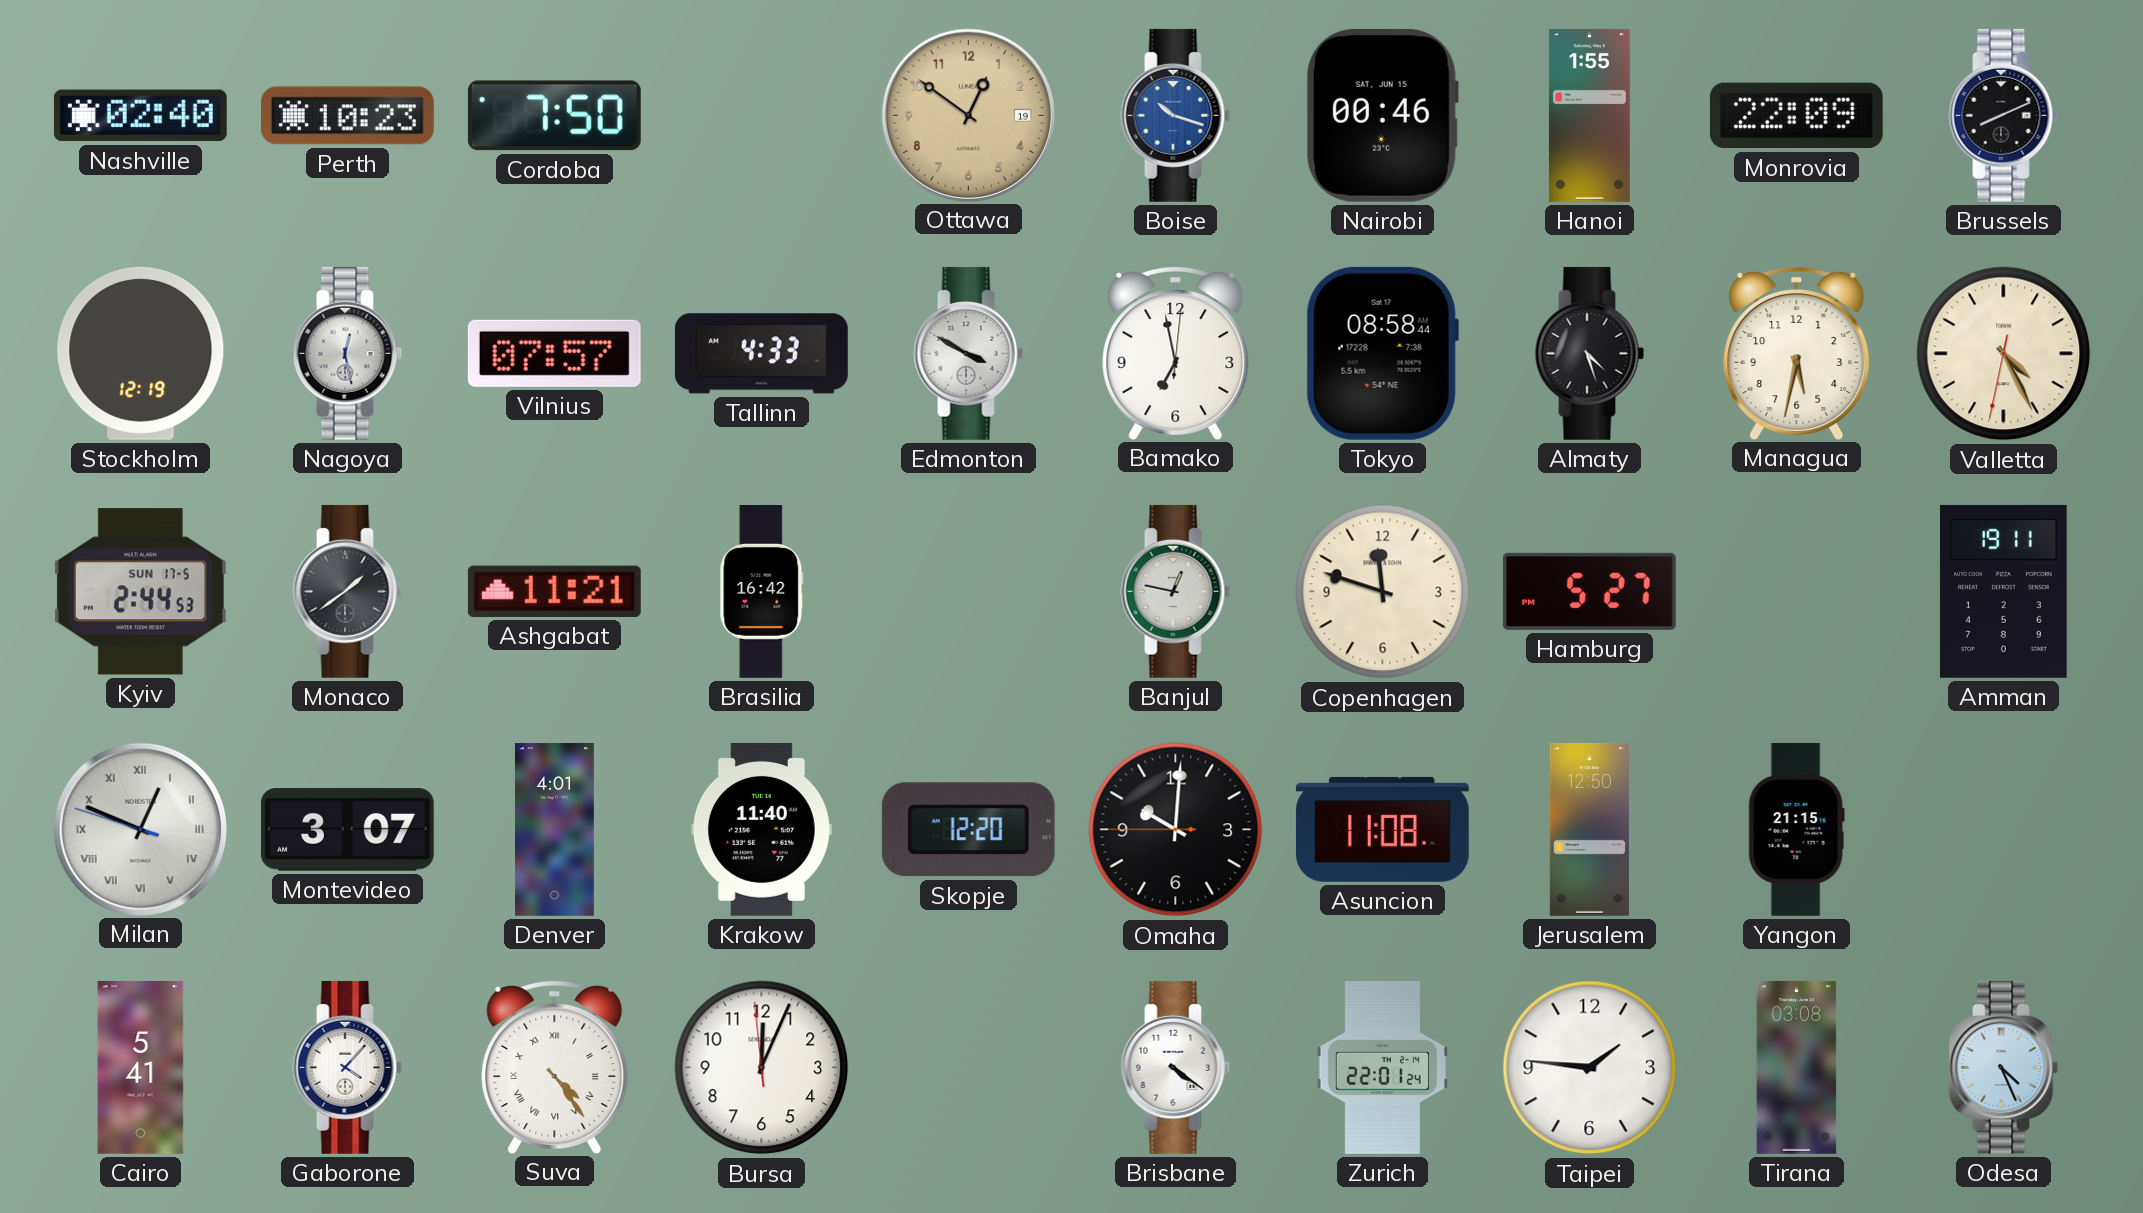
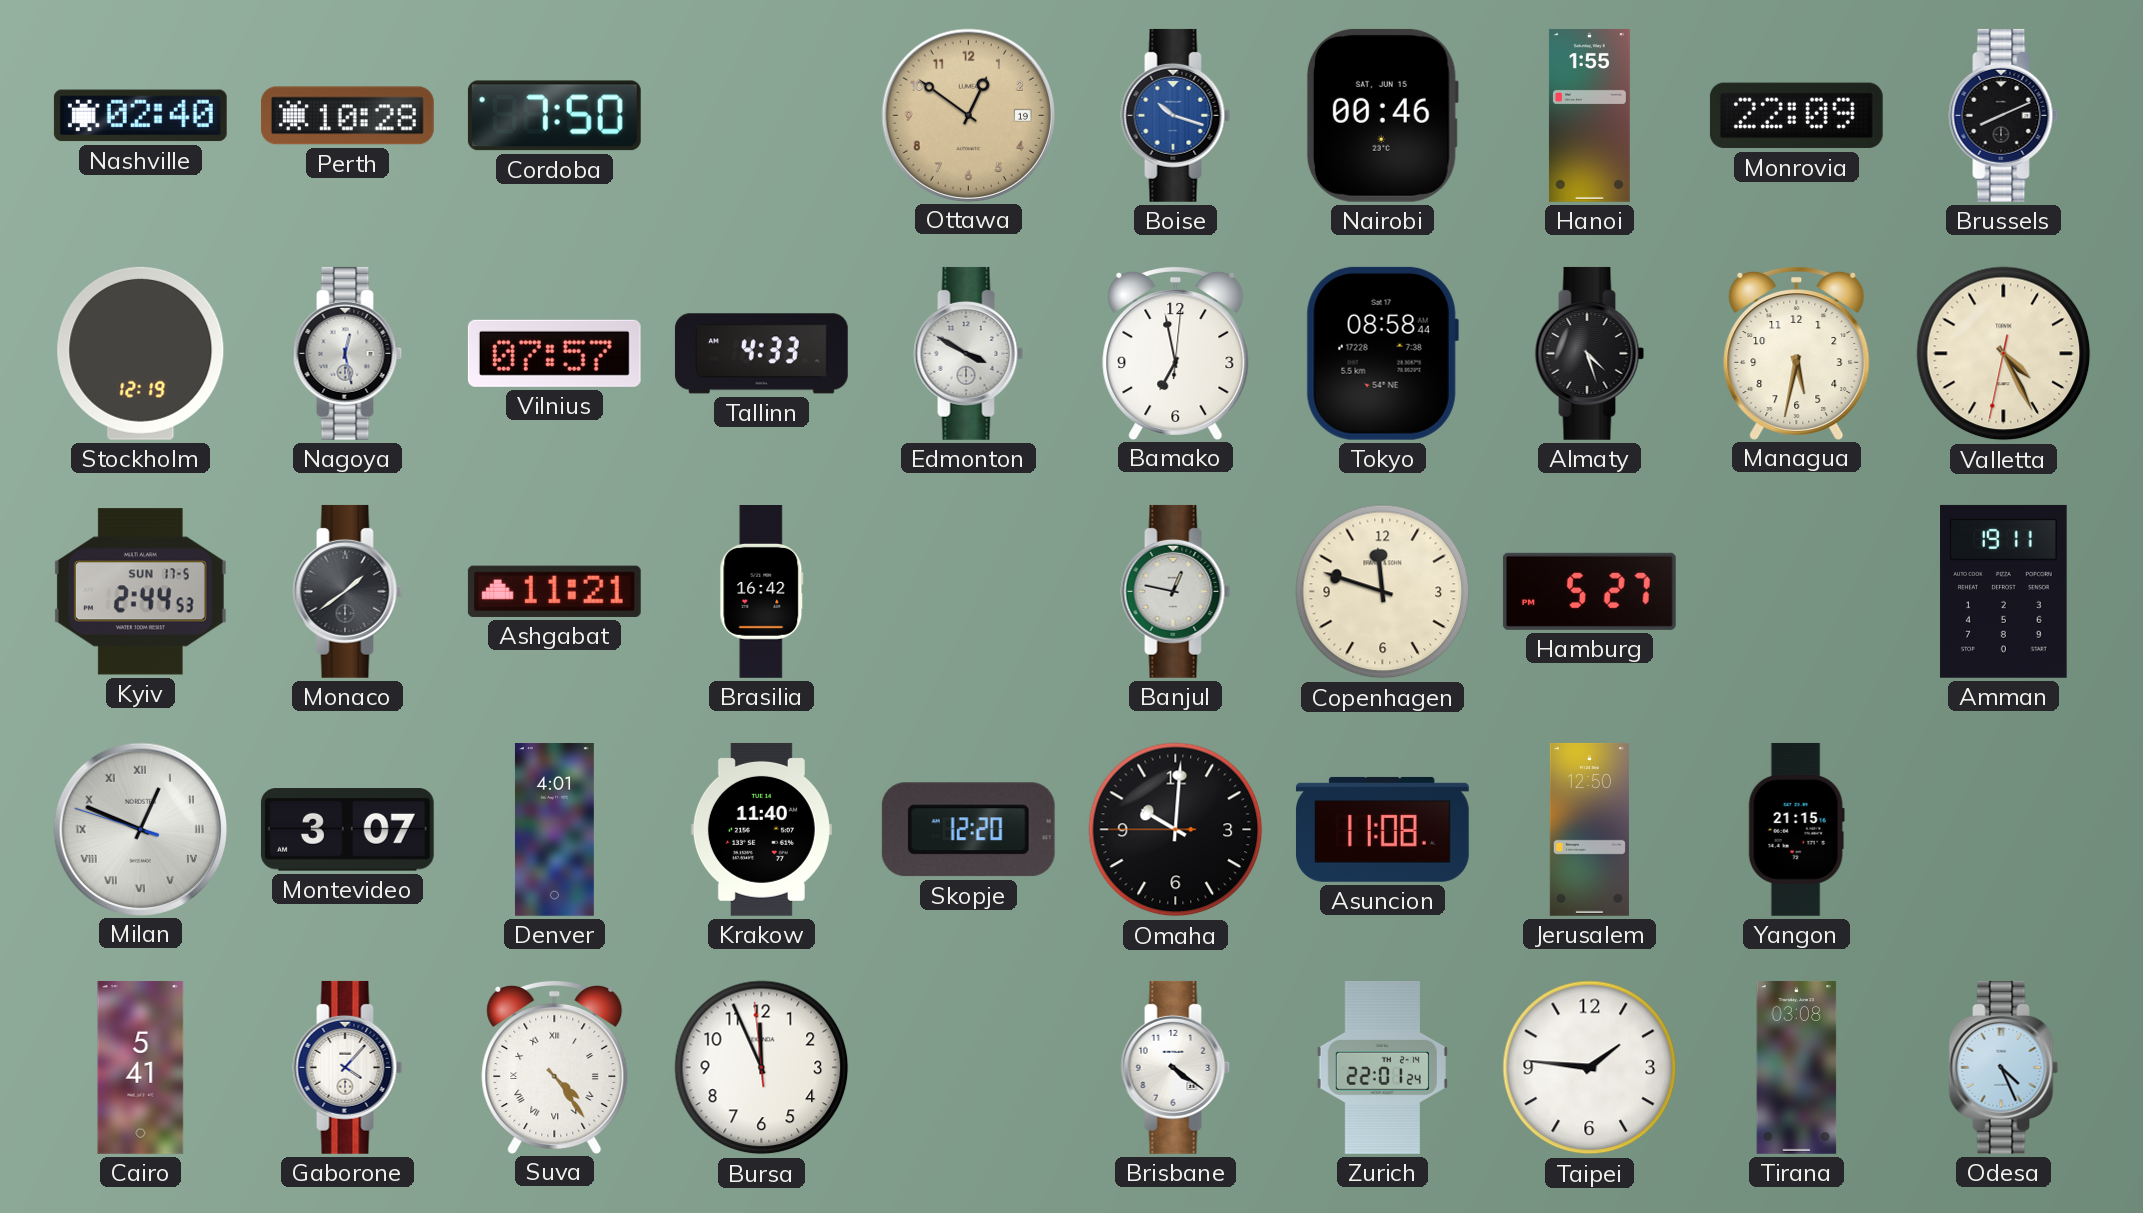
Perth: 10:23 -> 10:28
Bursa: 12:03 -> 11:55
